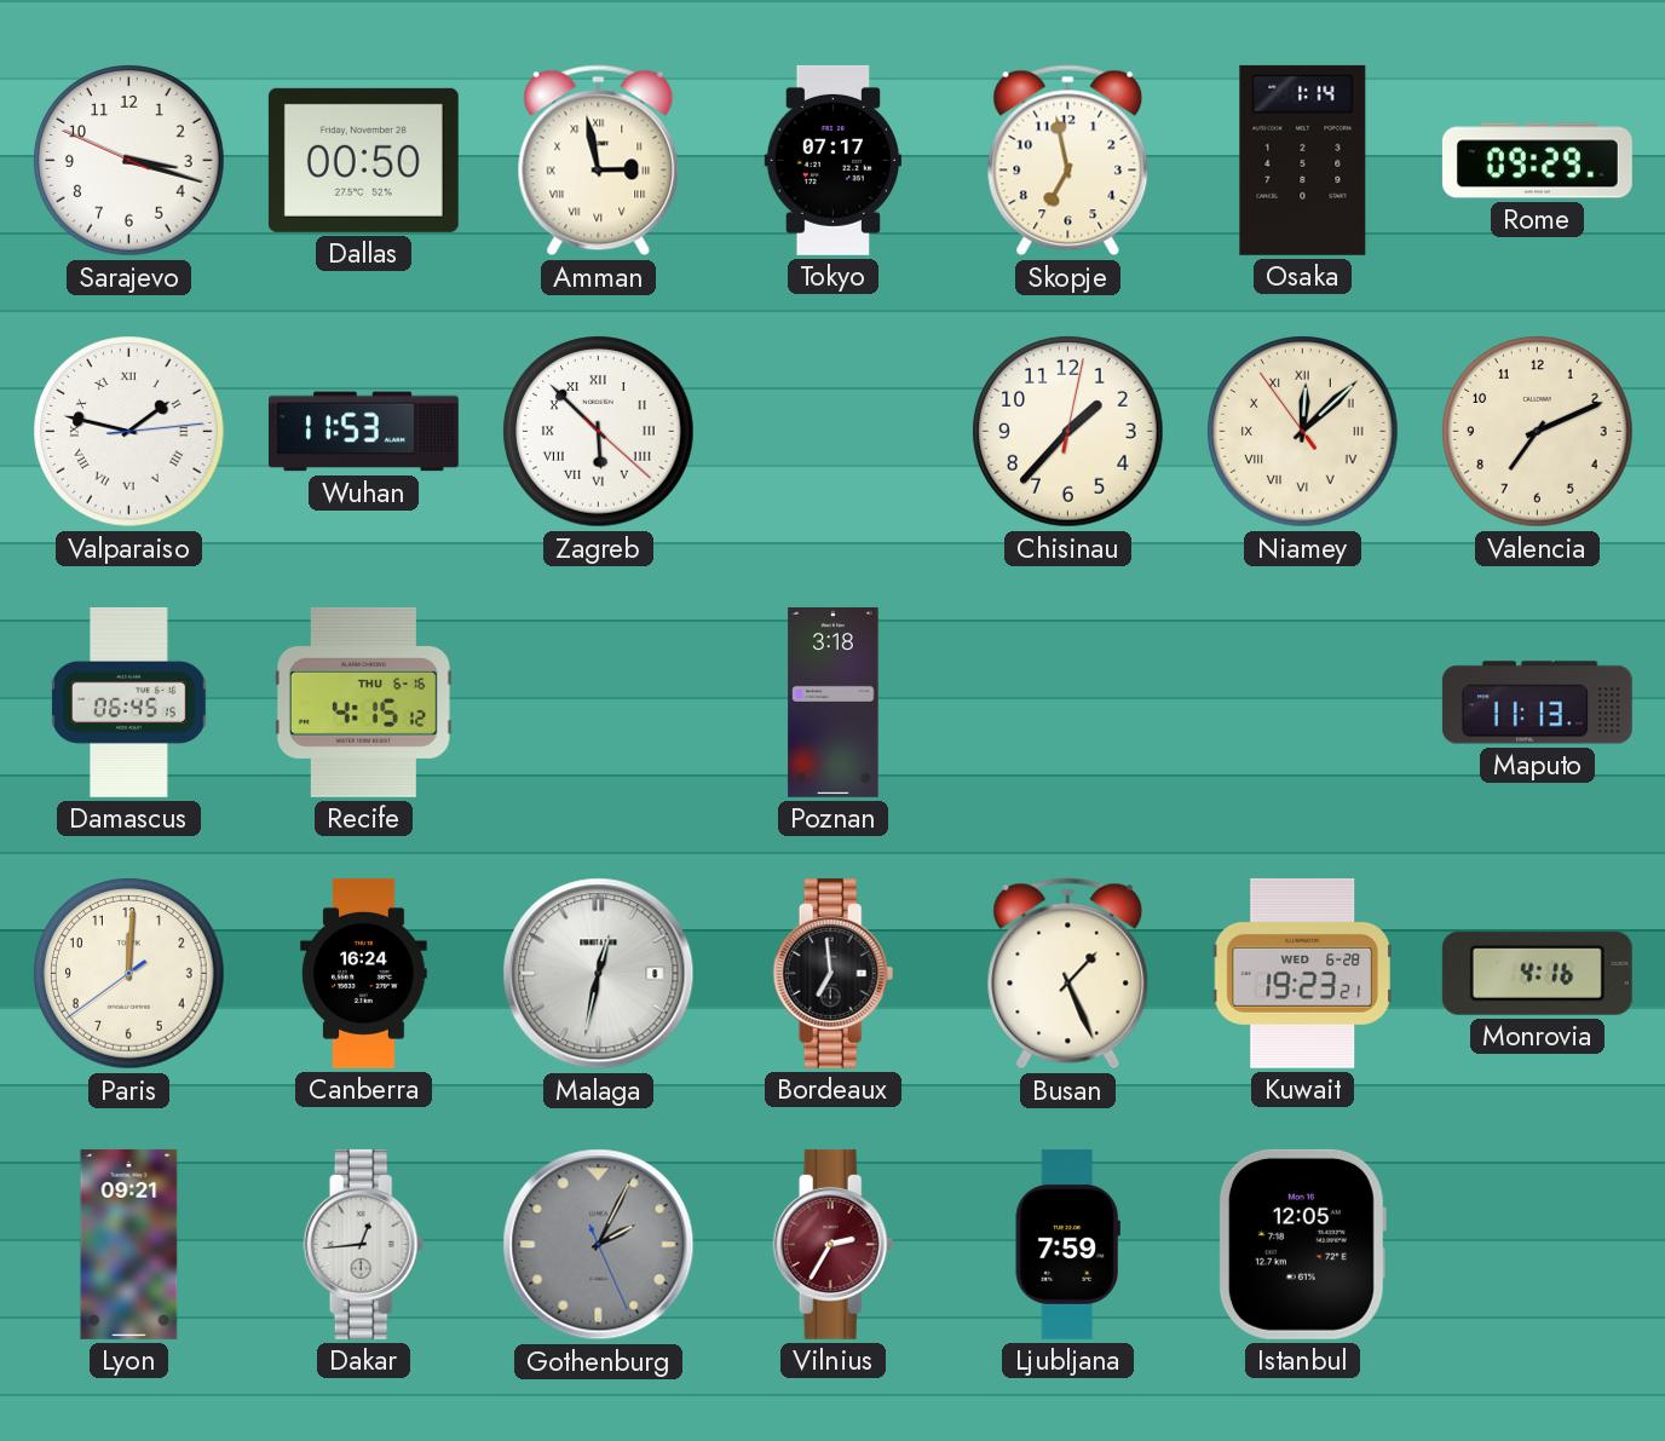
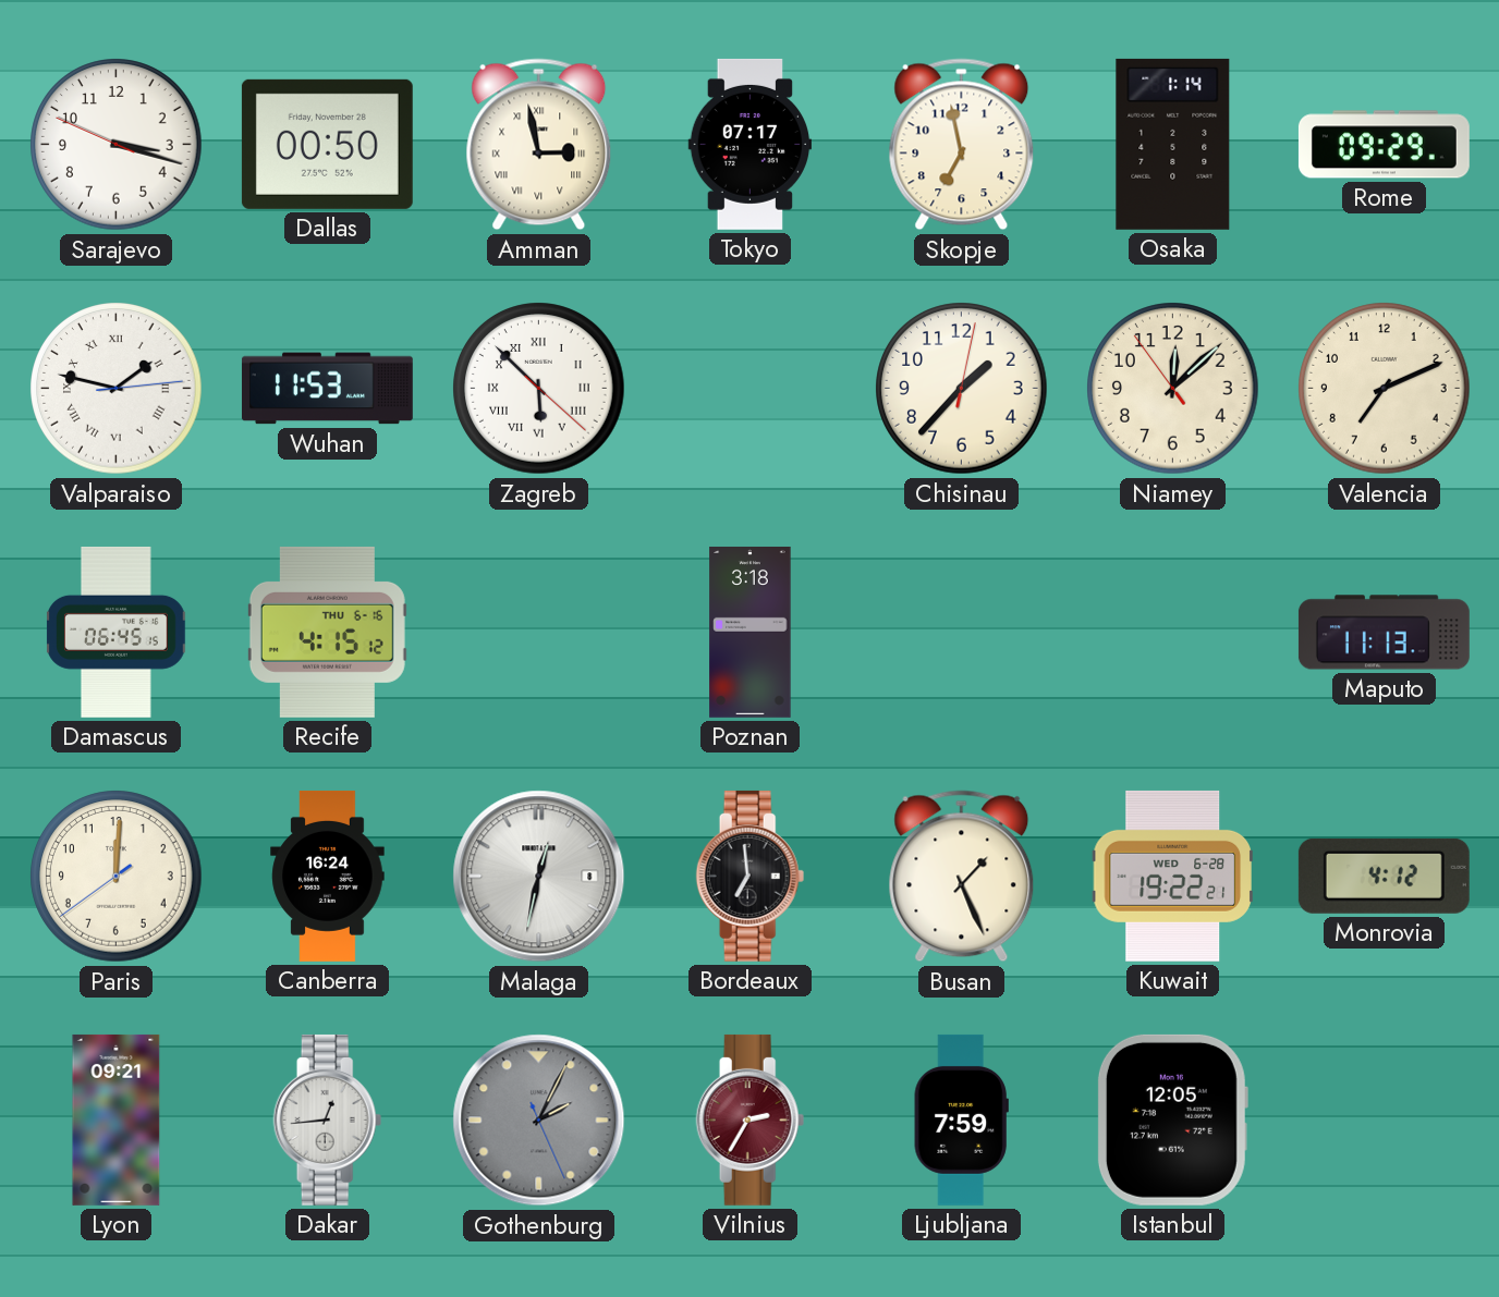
Niamey numerals: Roman -> Arabic
Kuwait: 19:23 -> 19:22
Monrovia: 4:16 -> 4:12
